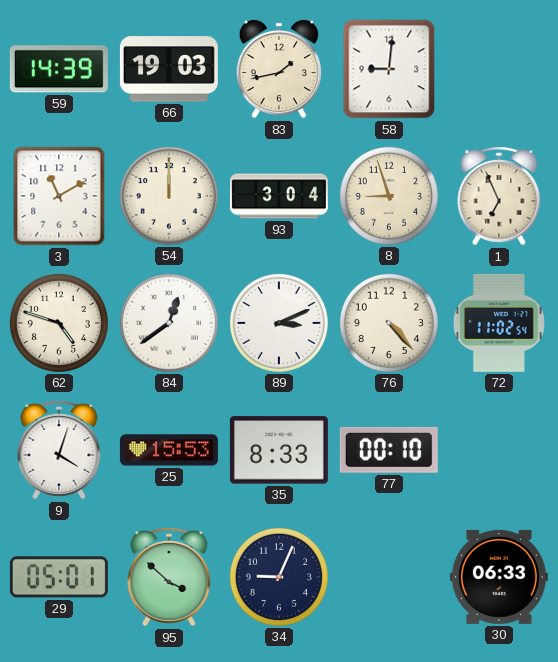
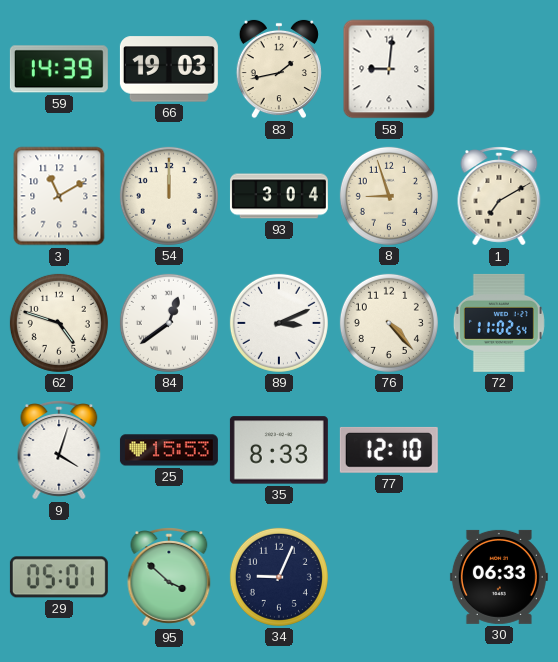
1: 6:56 -> 7:10
77: 00:10 -> 12:10
